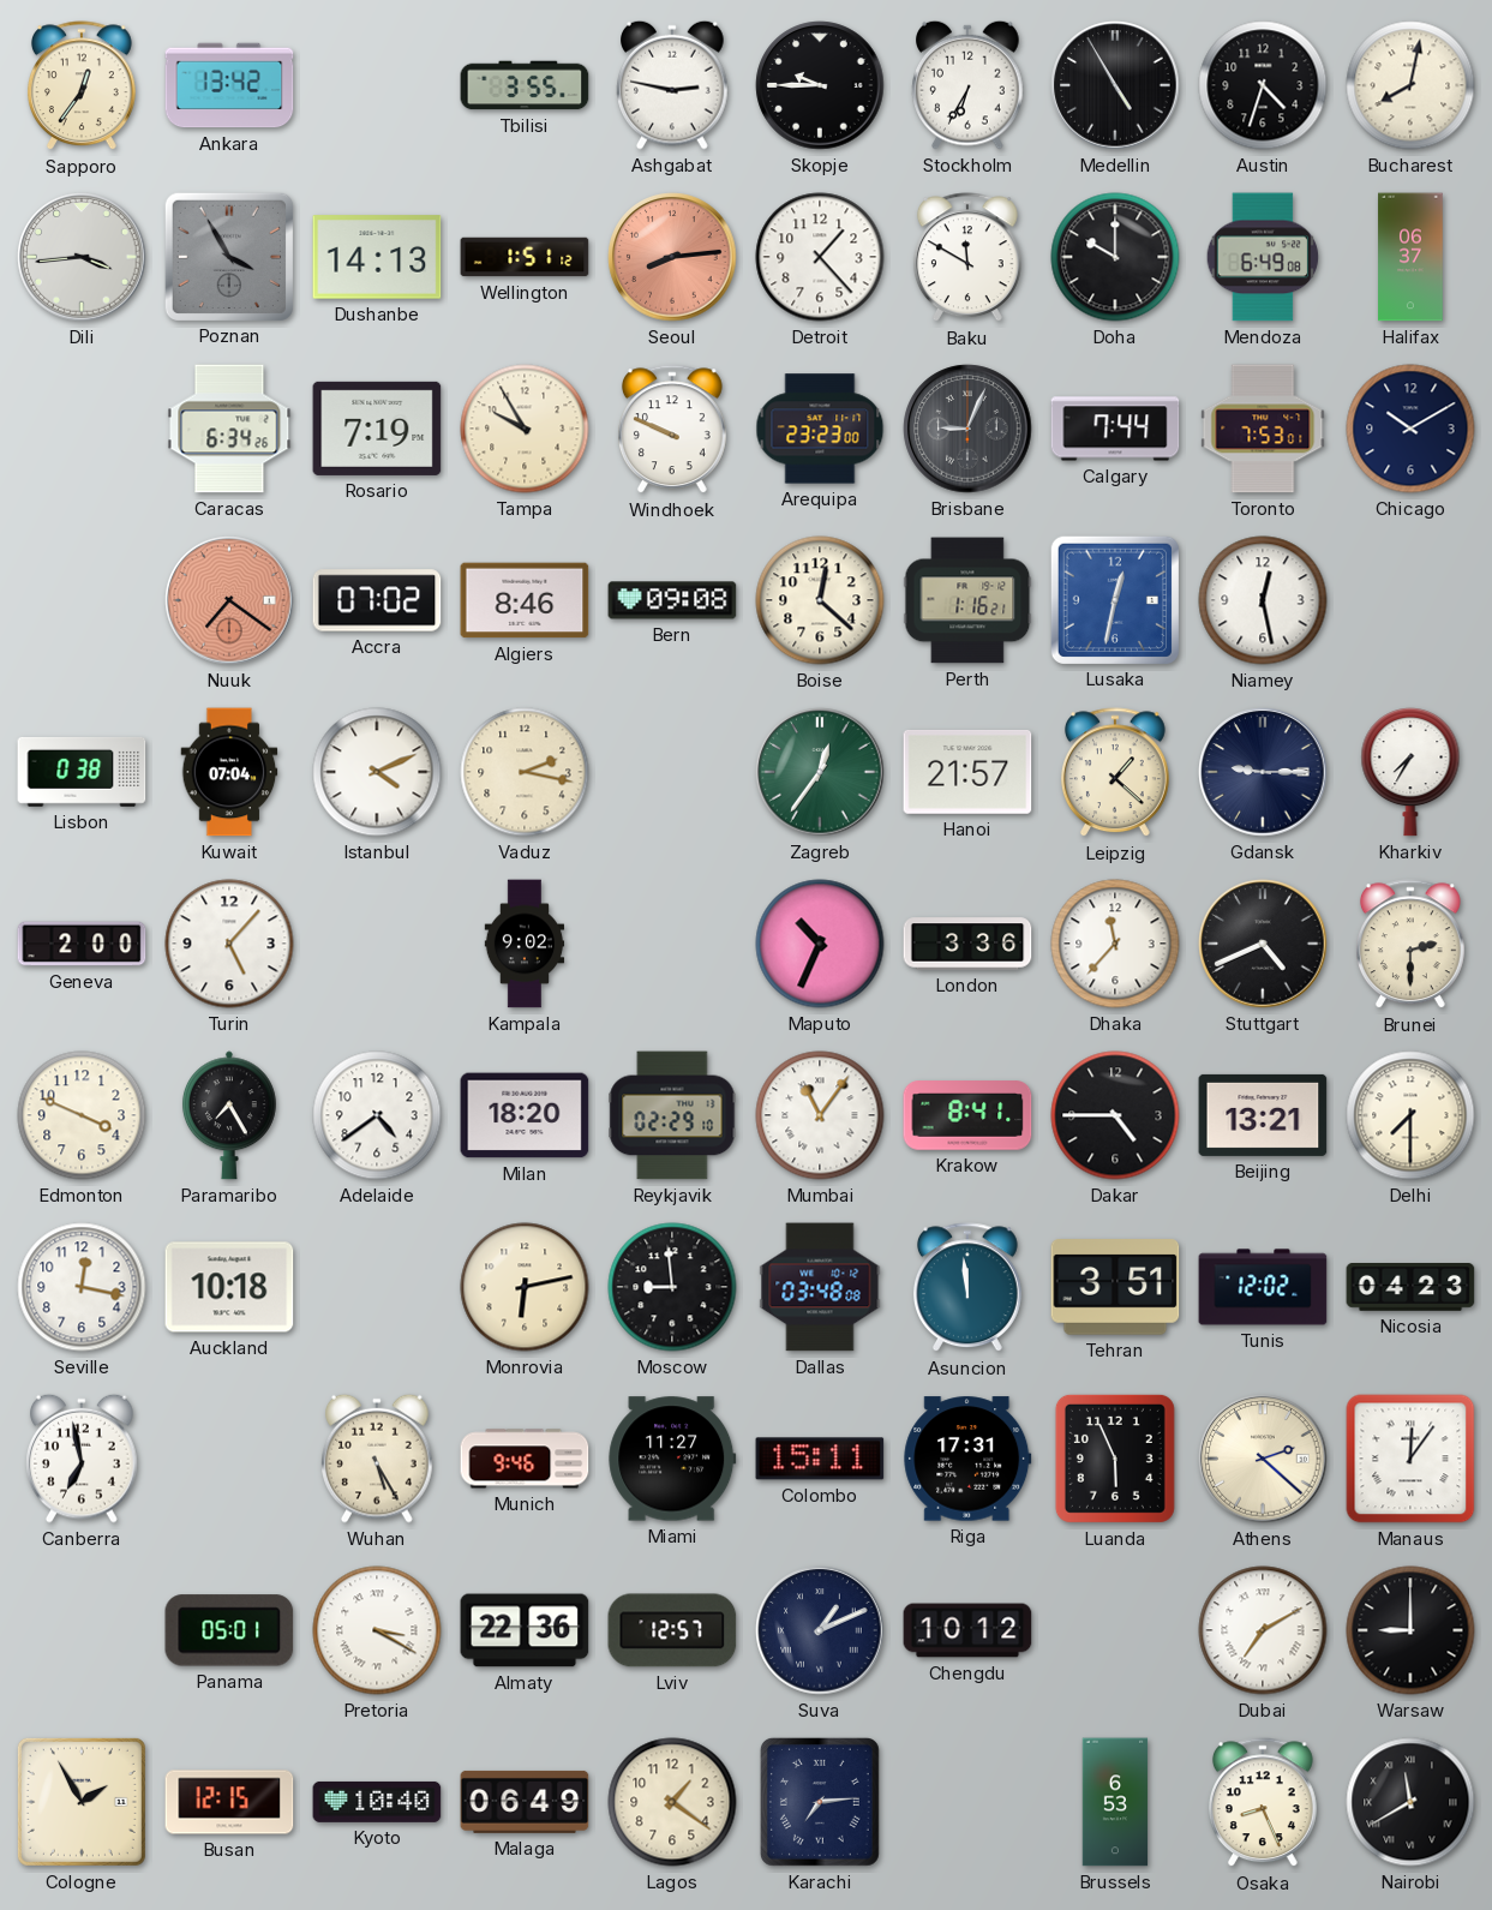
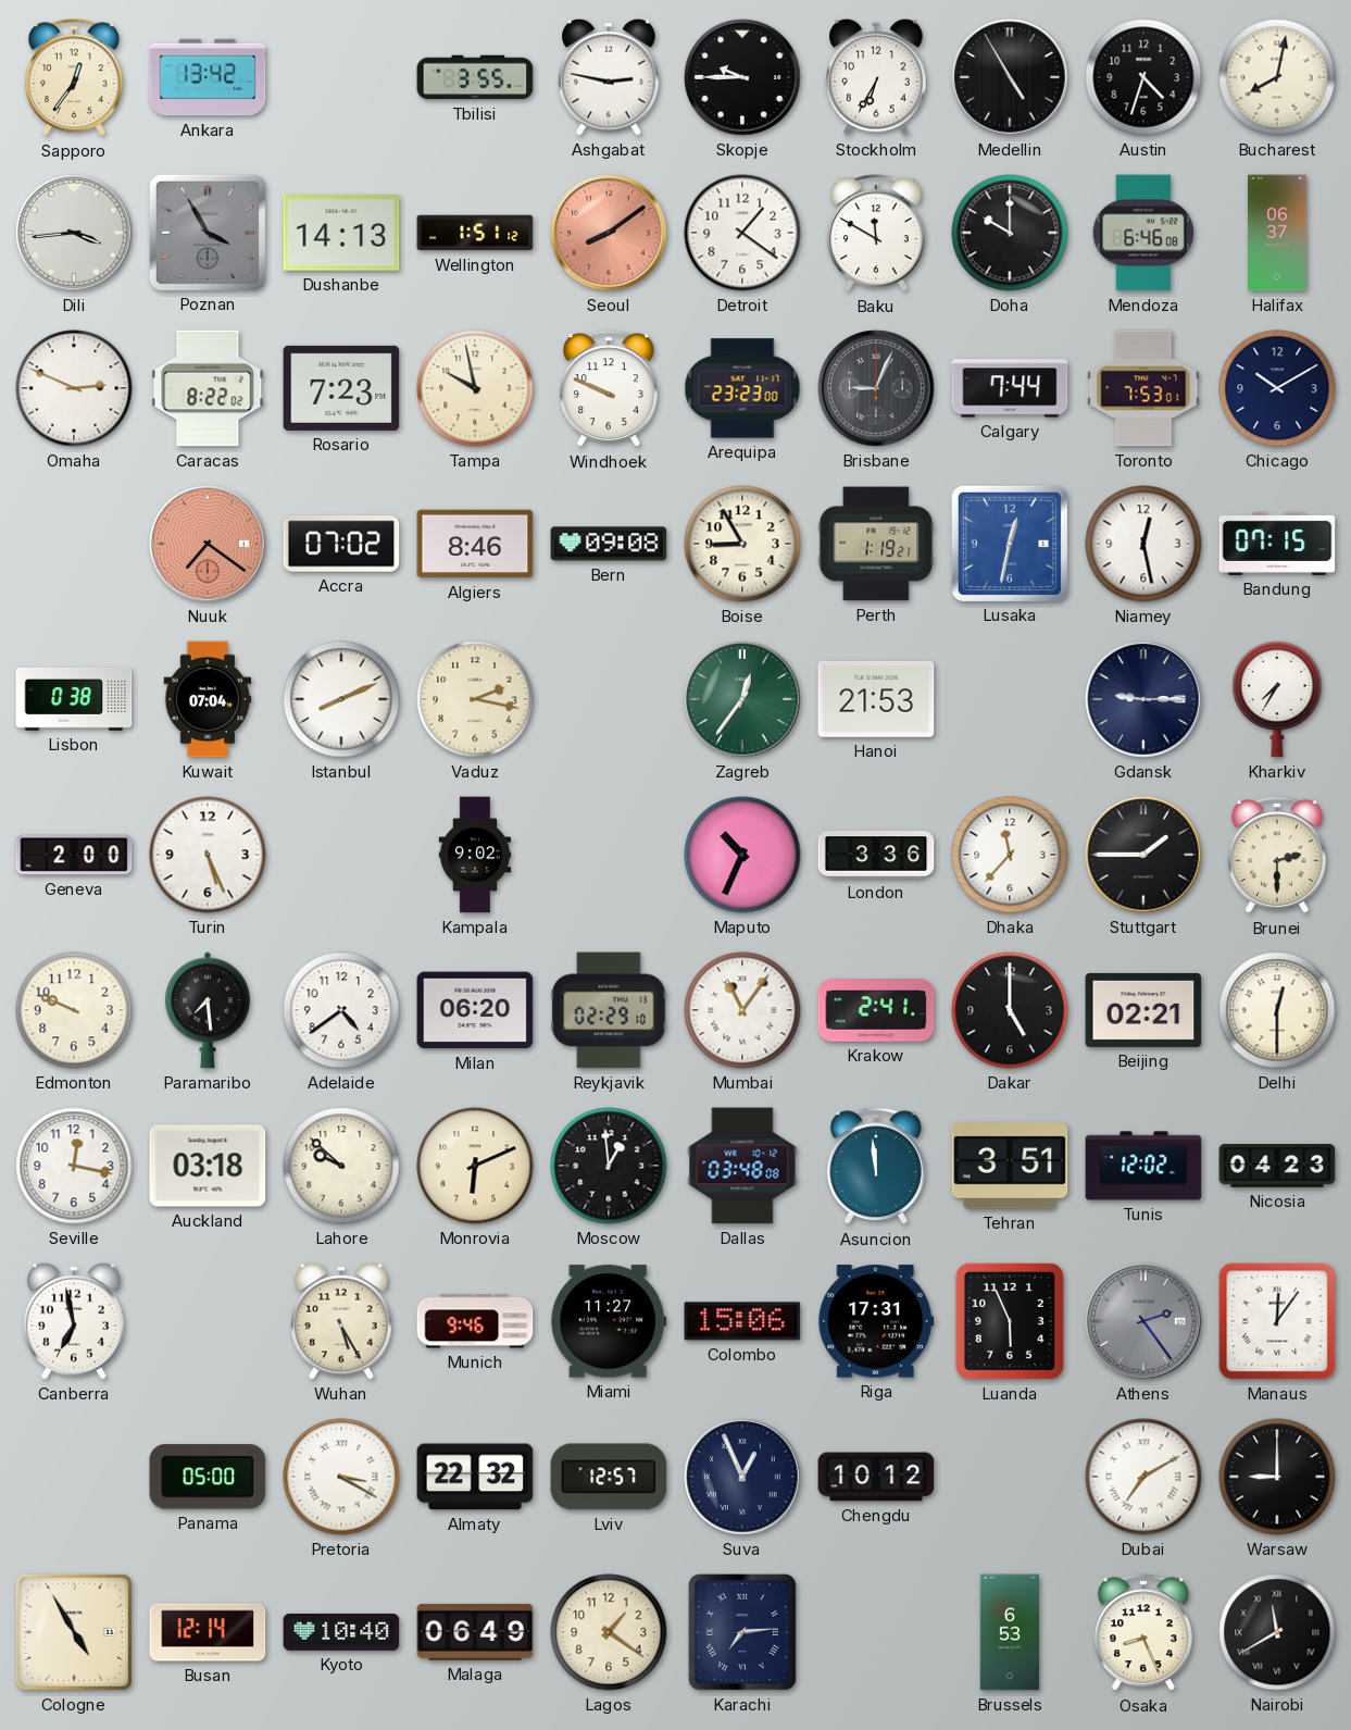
Seoul: 8:14 -> 8:09
Detroit: 1:23 -> 1:21
Mendoza: 6:49 -> 6:46
Omaha: none -> 2:49
Caracas: 6:34 -> 8:22
Rosario: 7:19 -> 7:23
Tampa: 9:55 -> 9:58
Boise: 12:22 -> 8:55
Perth: 1:16 -> 1:19
Bandung: none -> 07:15
Istanbul: 4:11 -> 8:11
Hanoi: 21:57 -> 21:53
Leipzig: 1:22 -> none
Turin: 5:07 -> 5:26
Stuttgart: 4:41 -> 1:45
Edmonton: 3:49 -> 9:49
Paramaribo: 7:25 -> 7:29
Milan: 18:20 -> 06:20
Krakow: 8:41 -> 2:41
Dakar: 4:45 -> 5:00
Beijing: 13:21 -> 02:21
Delhi: 7:30 -> 12:30
Auckland: 10:18 -> 03:18
Lahore: none -> 9:52
Monrovia: 6:13 -> 6:11
Moscow: 8:59 -> 12:59
Colombo: 15:11 -> 15:06
Athens: 2:22 -> 2:24
Athens dial: cream -> grey
Panama: 05:01 -> 05:00
Almaty: 22:36 -> 22:32
Suva: 1:11 -> 12:56
Cologne: 1:55 -> 4:55
Busan: 12:15 -> 12:14
